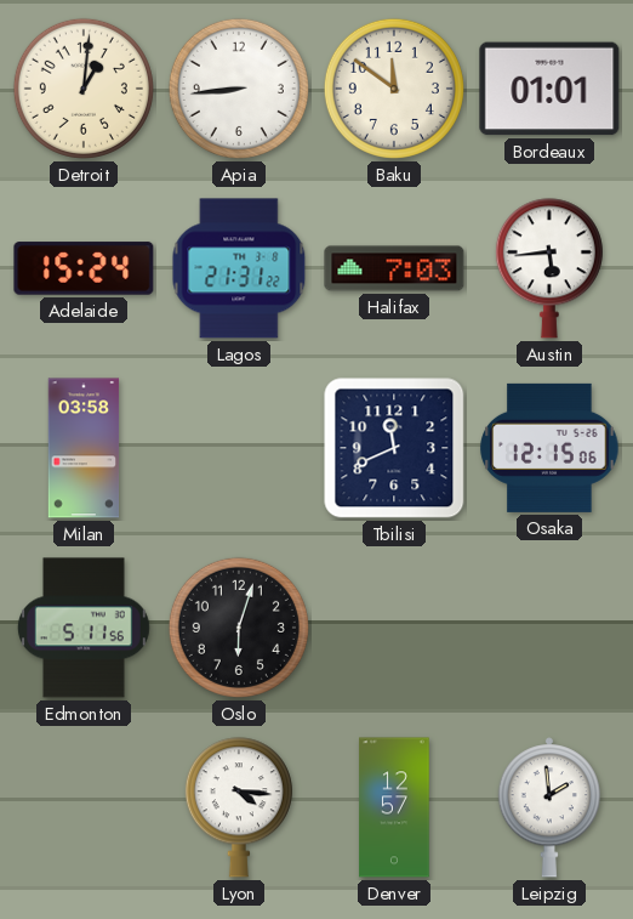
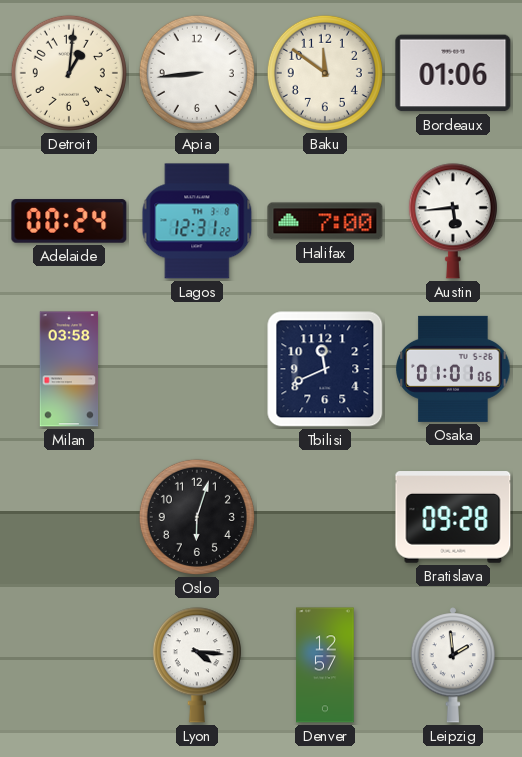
Bordeaux: 01:01 -> 01:06
Adelaide: 15:24 -> 00:24
Lagos: 21:31 -> 12:31
Halifax: 7:03 -> 7:00
Osaka: 12:15 -> 01:01
Edmonton: 5:11 -> none
Bratislava: none -> 09:28
